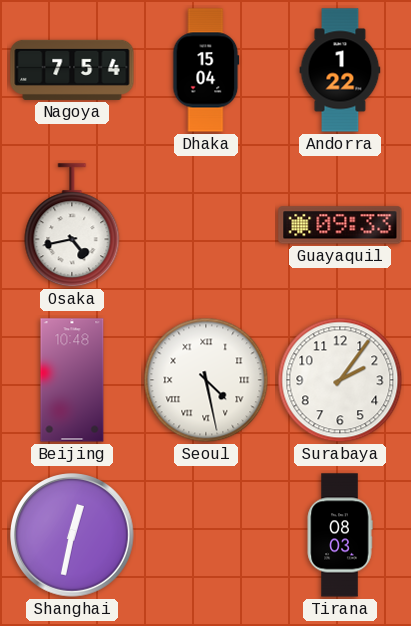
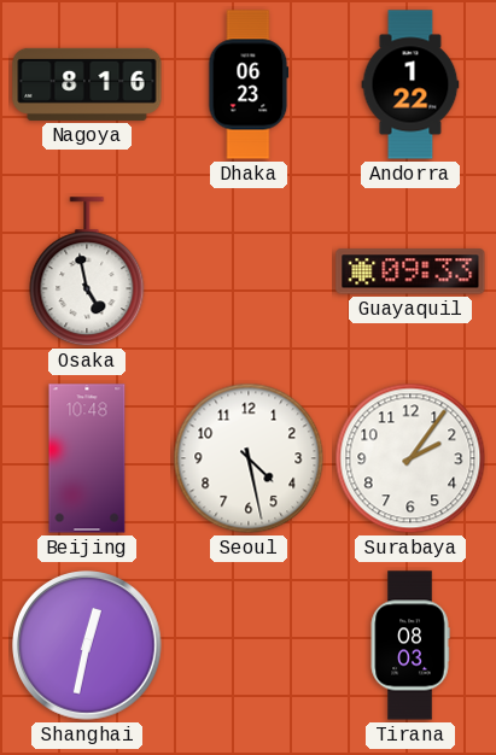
Nagoya: 7:54 -> 8:16
Dhaka: 15:04 -> 06:23
Osaka: 4:43 -> 4:58
Seoul numerals: Roman -> Arabic
